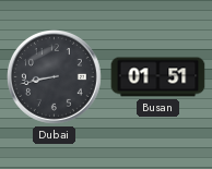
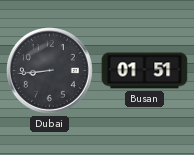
Dubai: 8:43 -> 8:44
